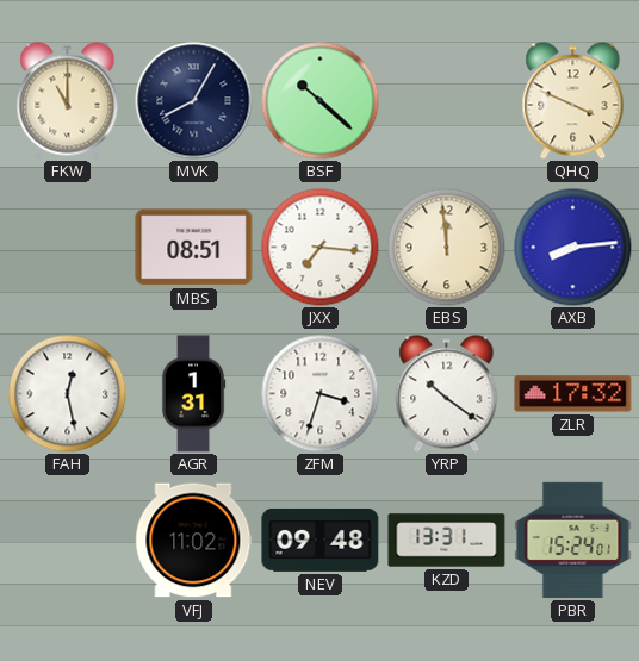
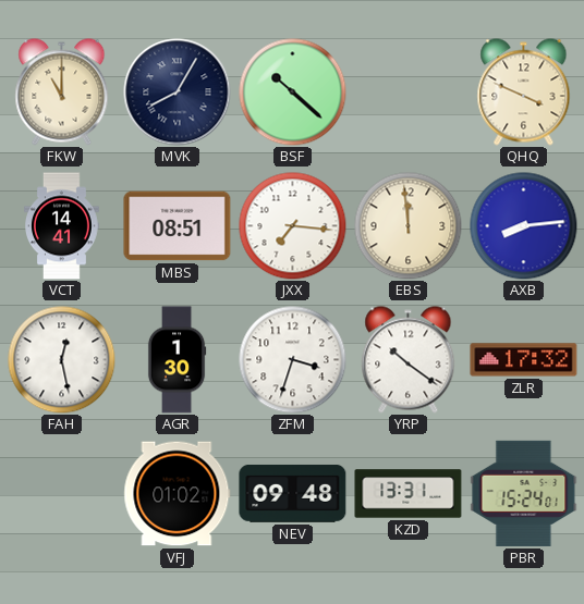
VCT: none -> 14:41
AGR: 1:31 -> 1:30
VFJ: 11:02 -> 01:02
